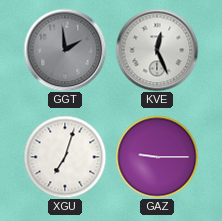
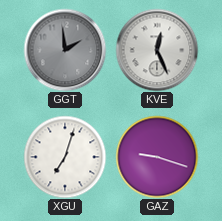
GAZ: 9:15 -> 9:18
